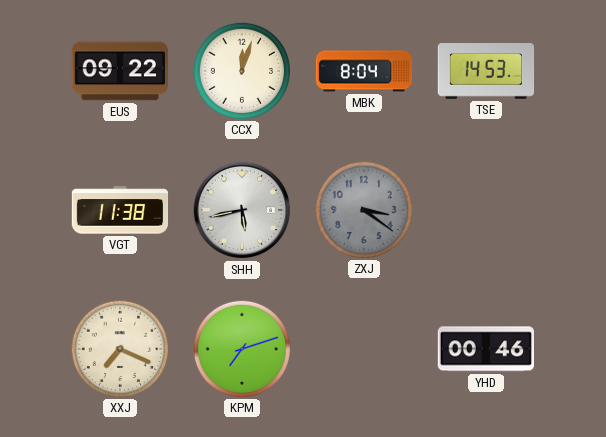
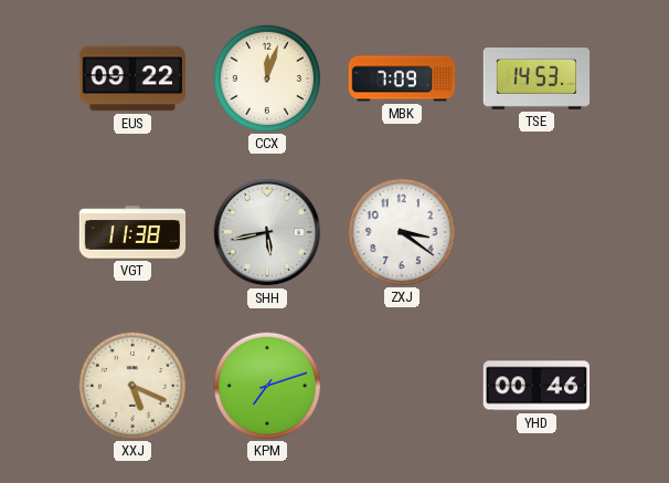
MBK: 8:04 -> 7:09
ZXJ dial: grey -> white
XXJ: 7:19 -> 5:19
